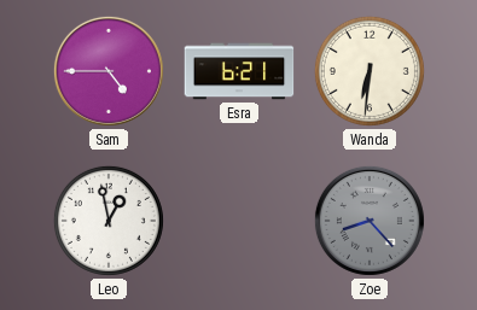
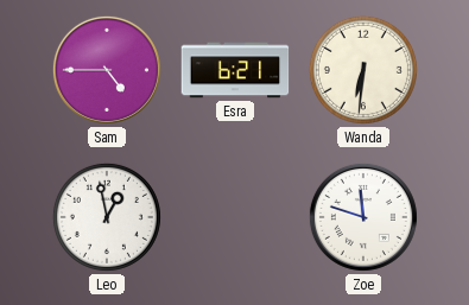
Zoe: 8:23 -> 11:48
Zoe dial: grey -> white
